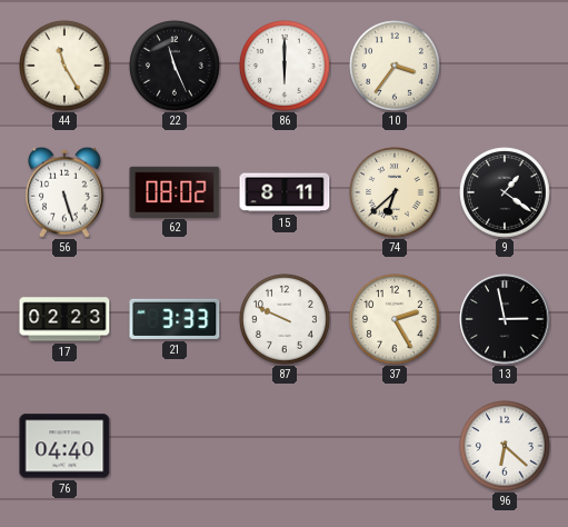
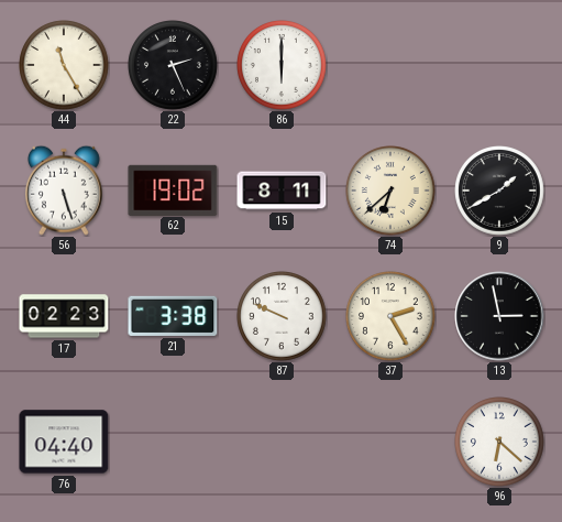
22: 11:26 -> 2:26
10: 3:36 -> none
62: 08:02 -> 19:02
9: 1:21 -> 1:40
21: 3:33 -> 3:38
